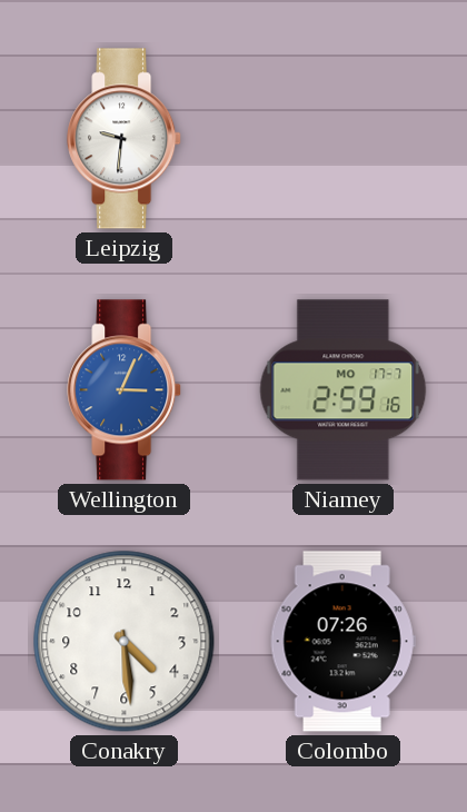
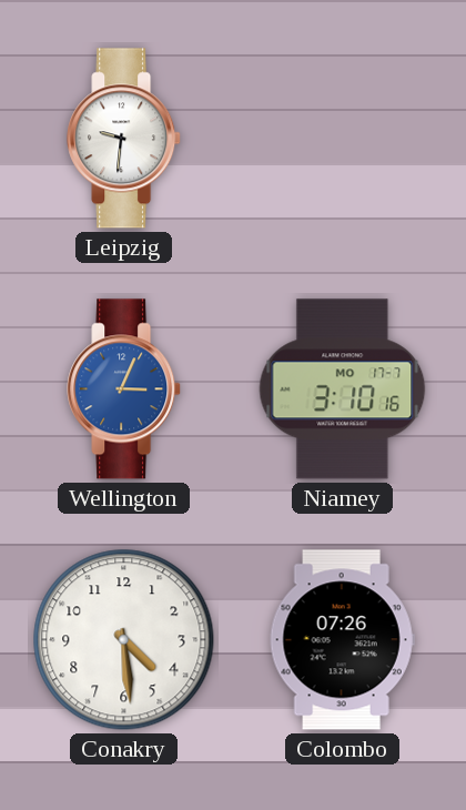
Niamey: 2:59 -> 3:10
